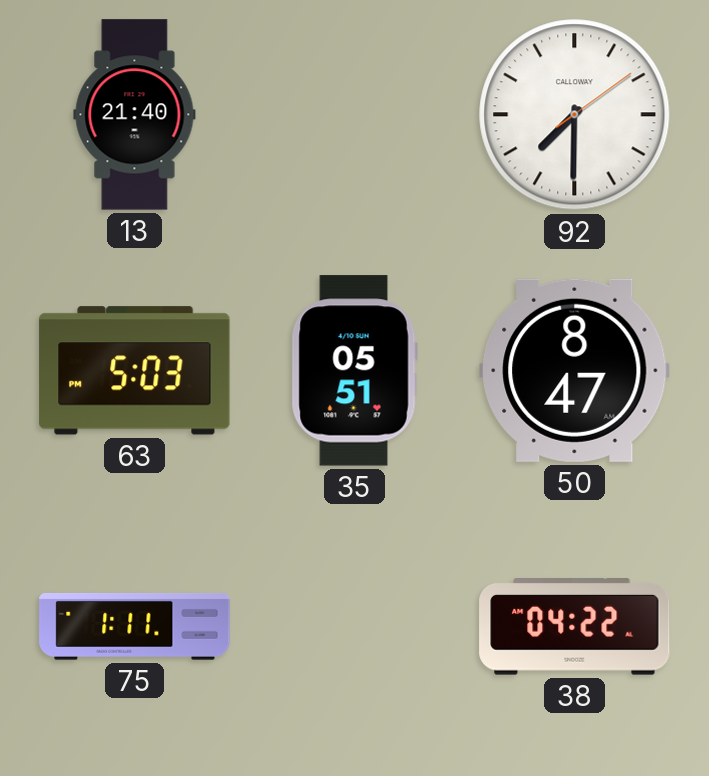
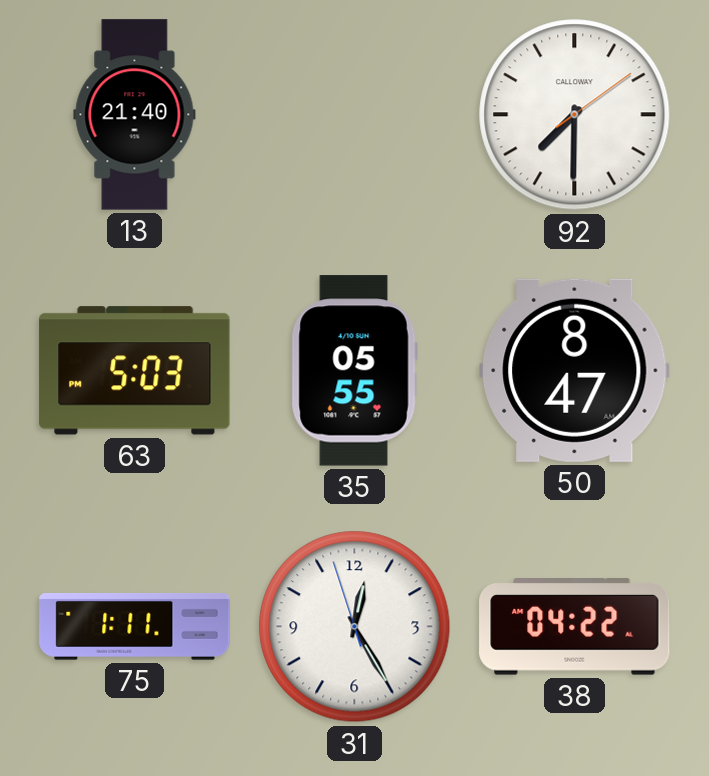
35: 05:51 -> 05:55
31: none -> 12:24
